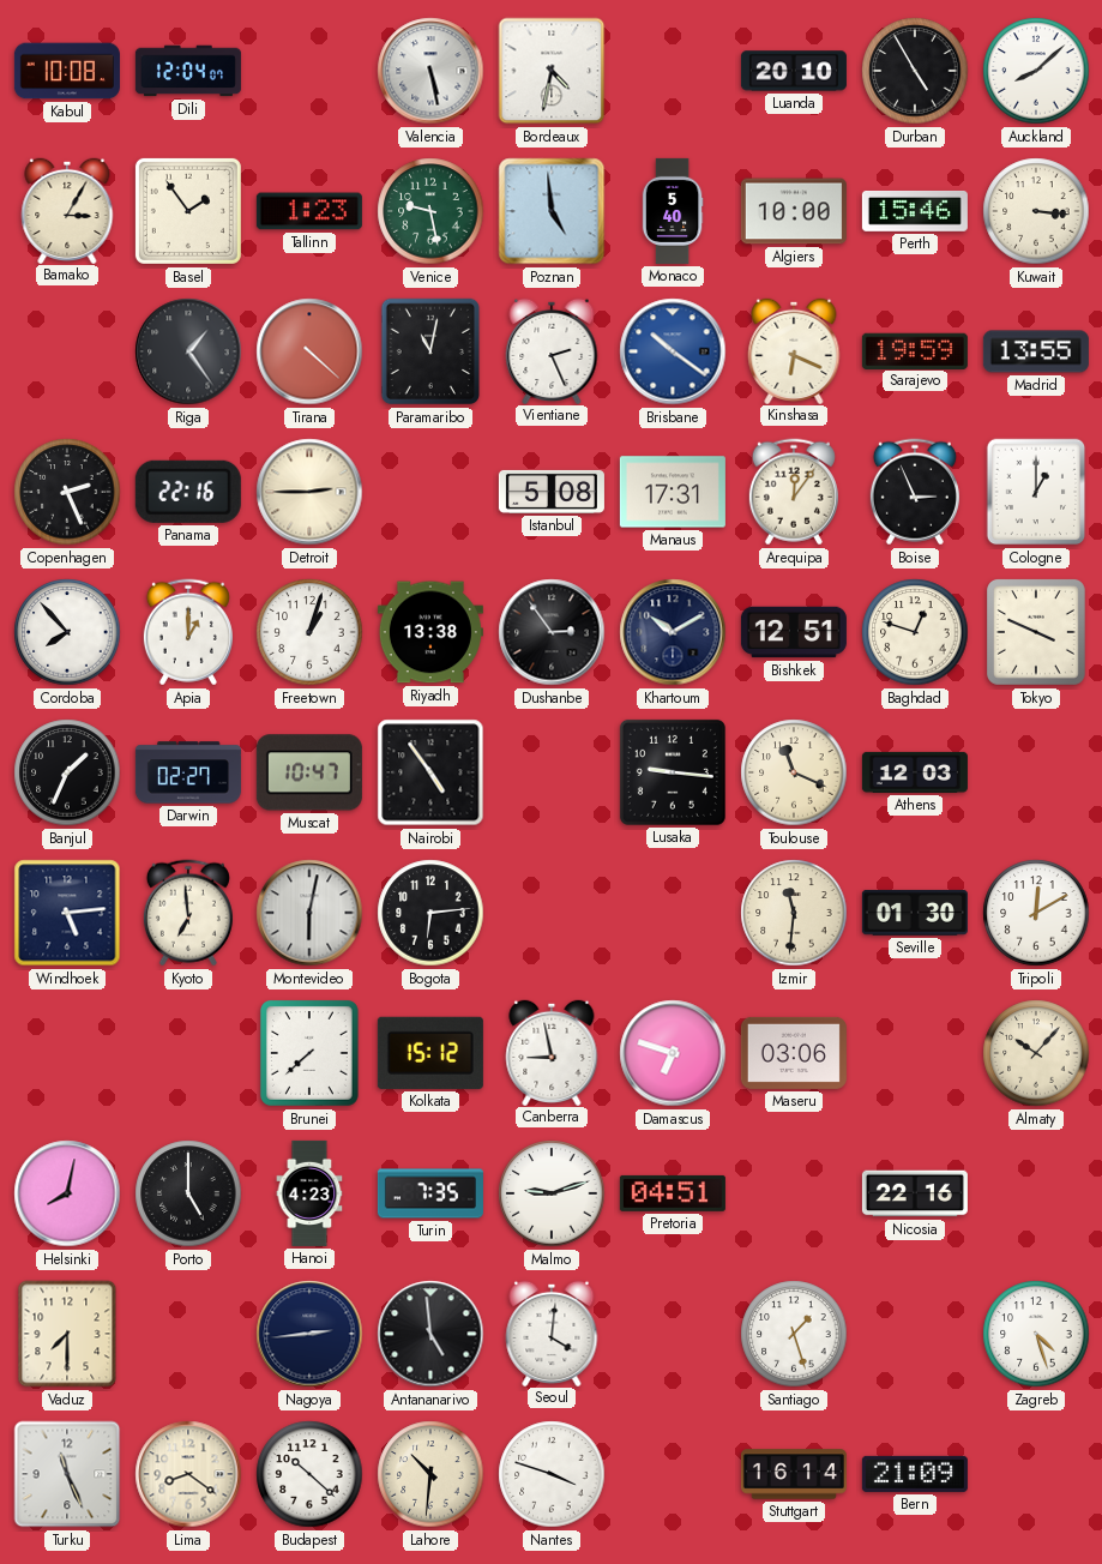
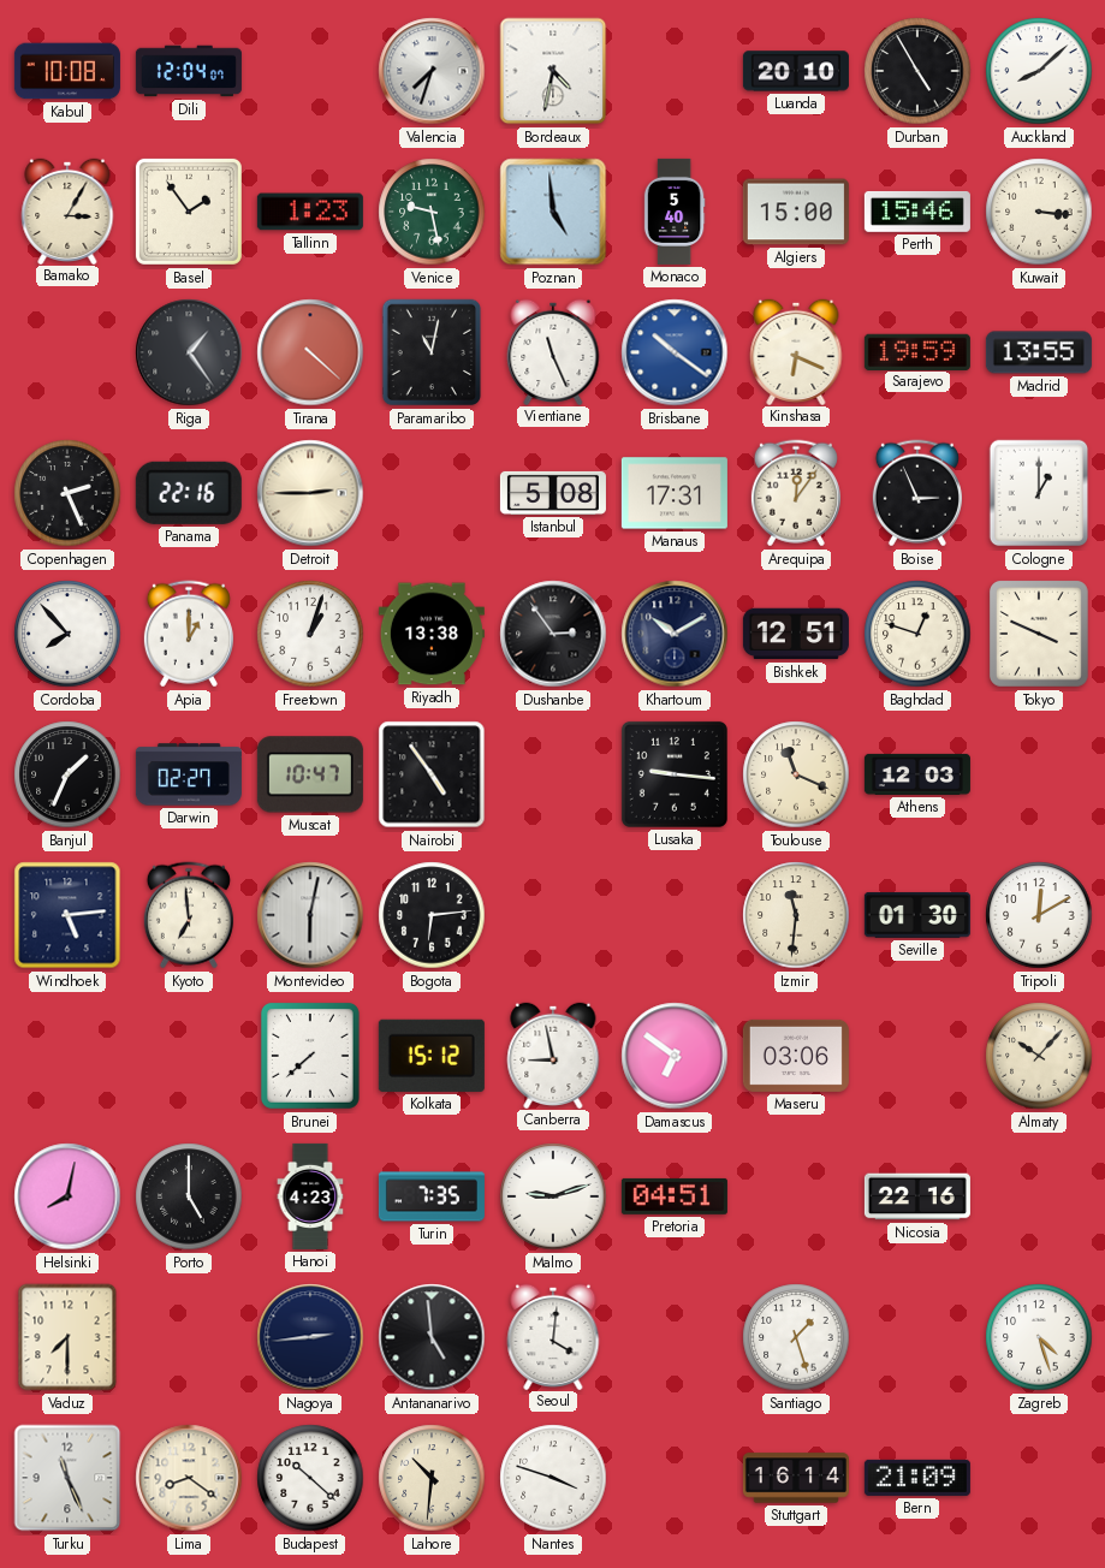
Valencia: 5:28 -> 7:33
Algiers: 10:00 -> 15:00
Vientiane: 2:26 -> 11:26
Damascus: 6:48 -> 6:51
